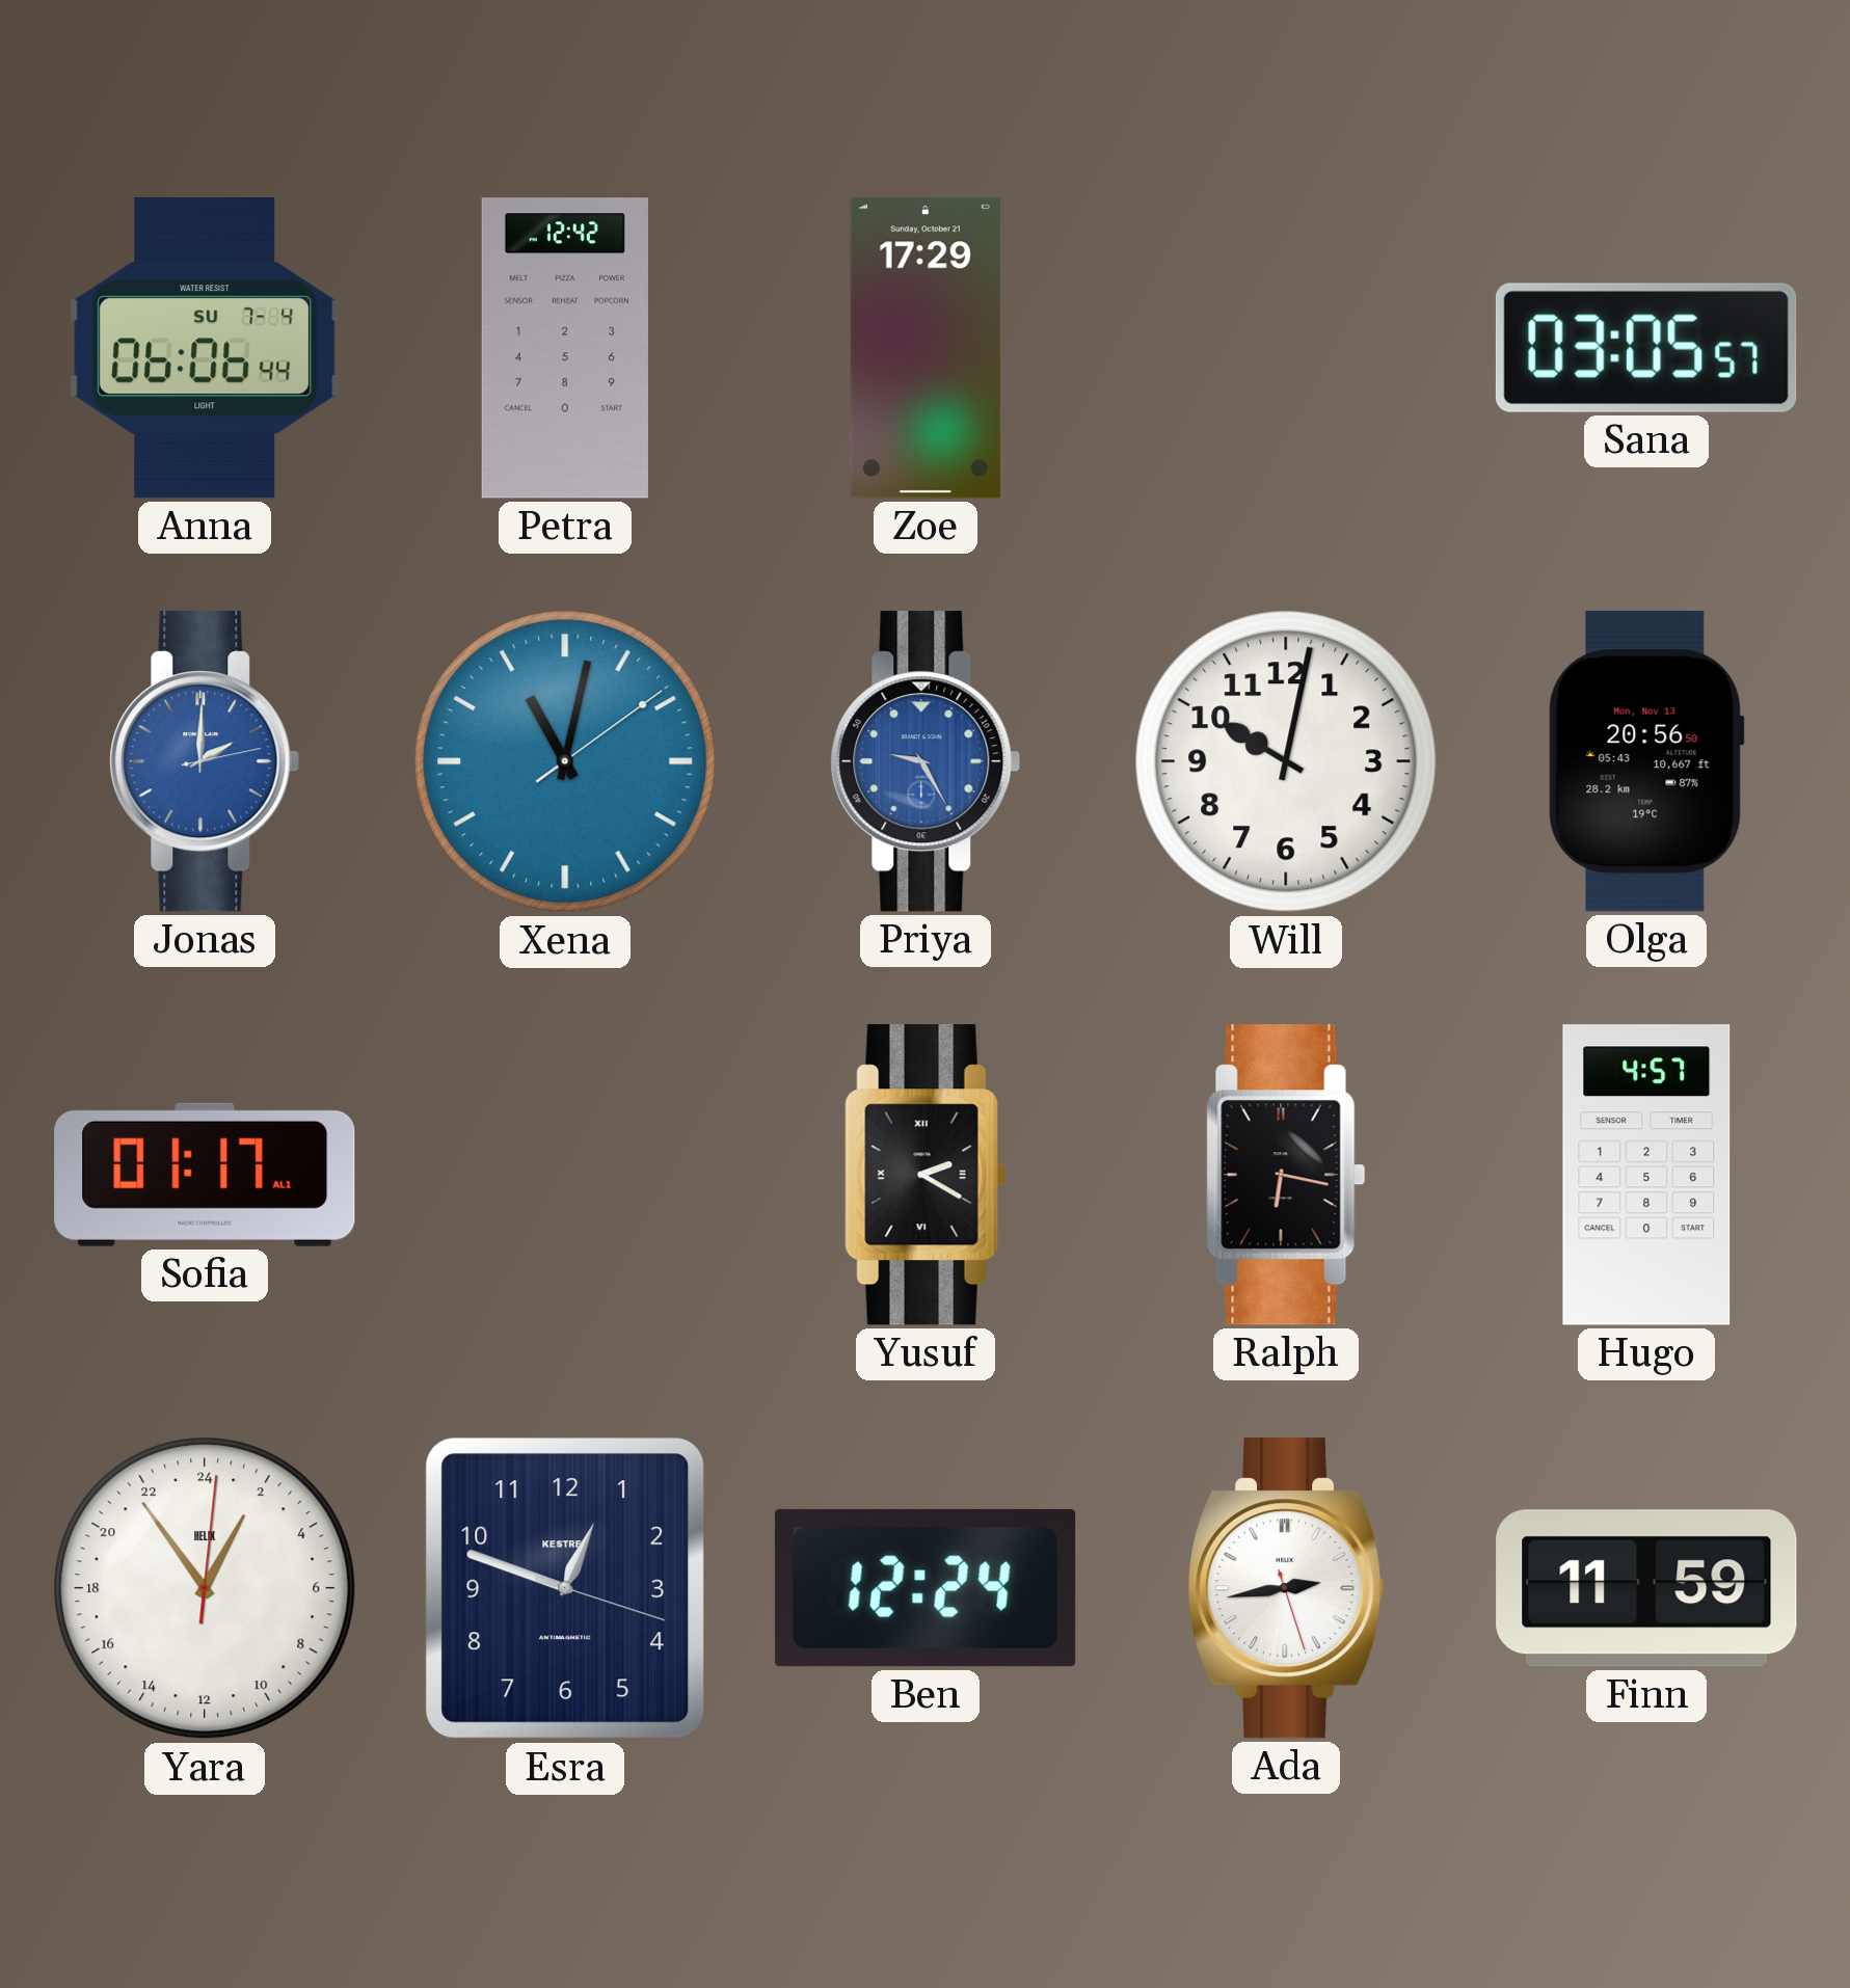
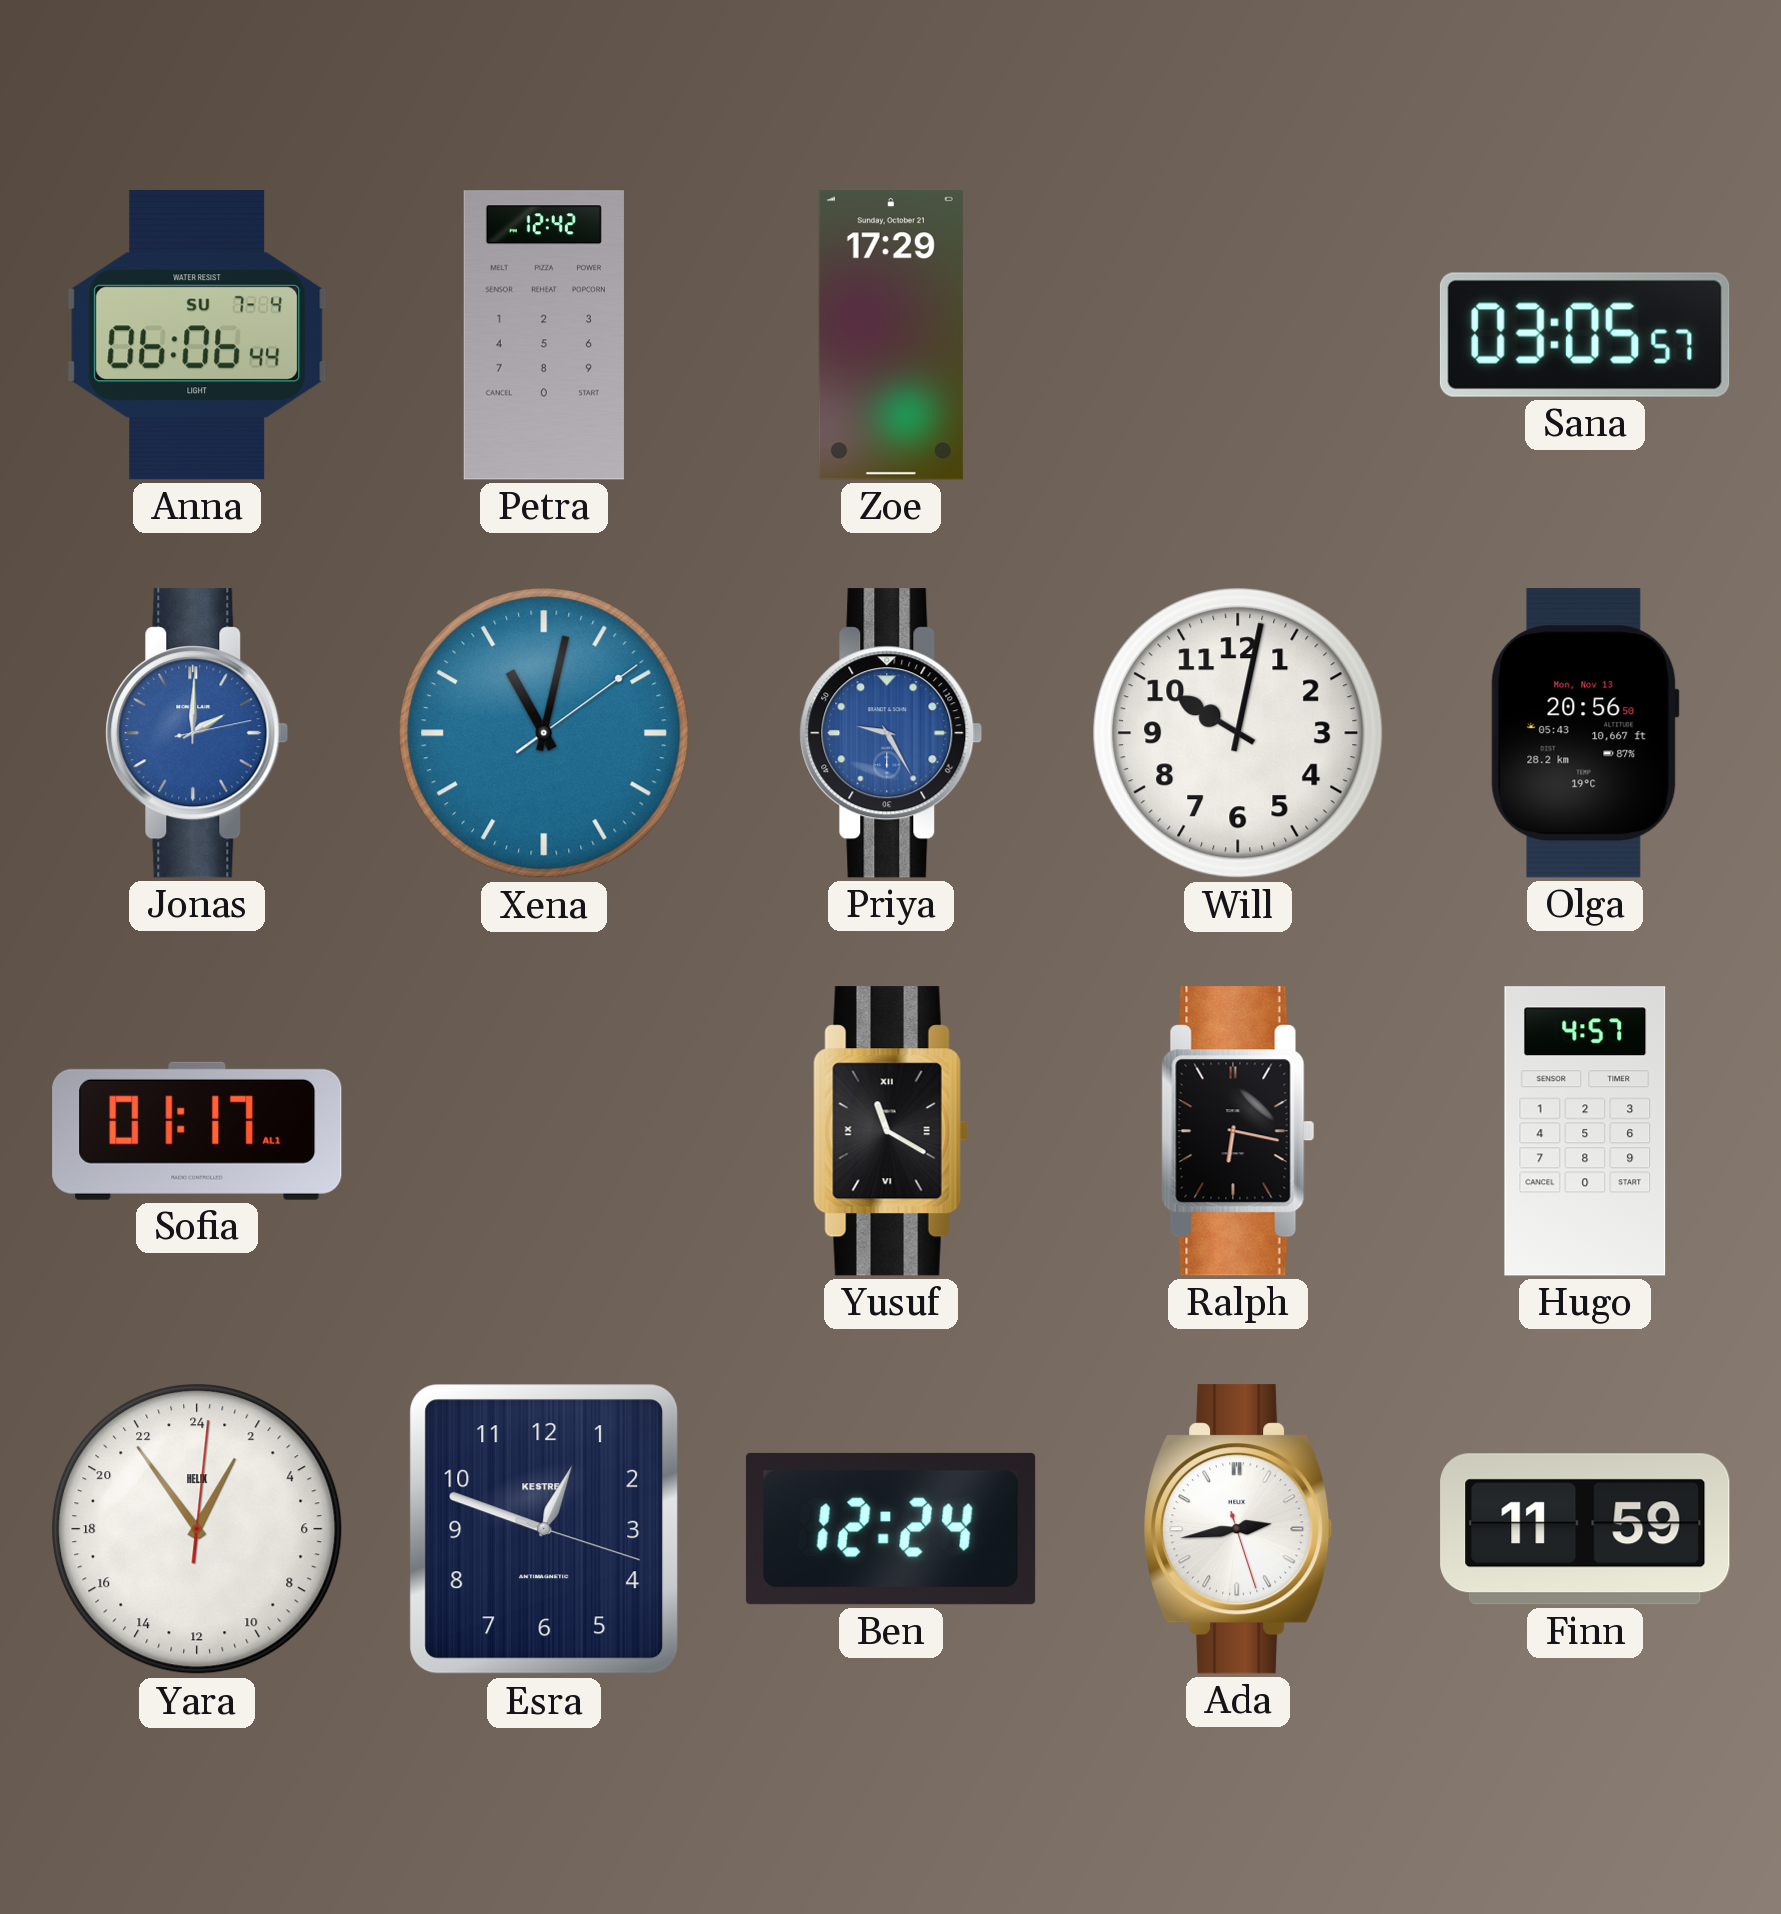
Yusuf: 2:20 -> 11:20
